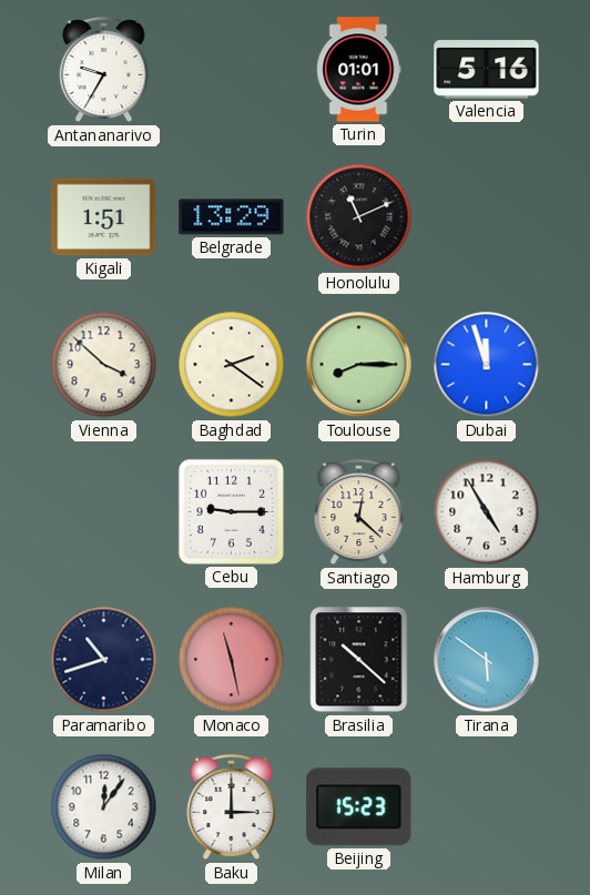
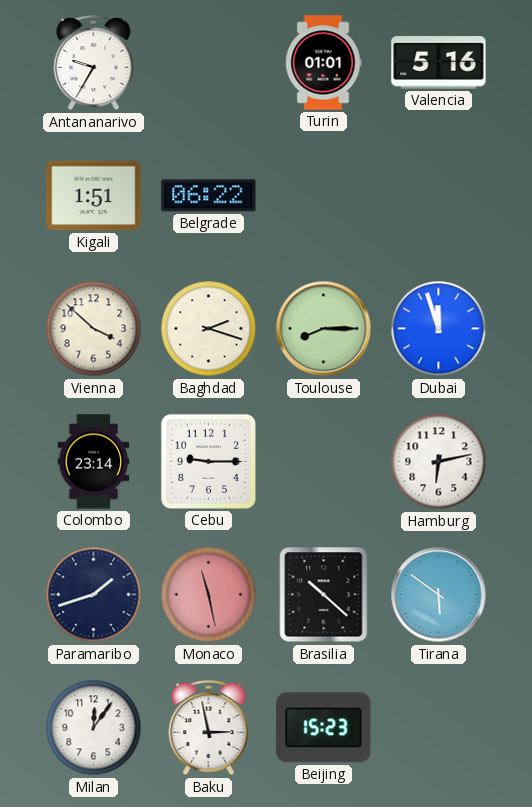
Belgrade: 13:29 -> 06:22
Honolulu: 11:11 -> none
Baghdad: 2:21 -> 2:18
Colombo: none -> 23:14
Santiago: 12:22 -> none
Hamburg: 4:55 -> 6:13
Paramaribo: 10:42 -> 1:42
Baku: 3:00 -> 2:58
